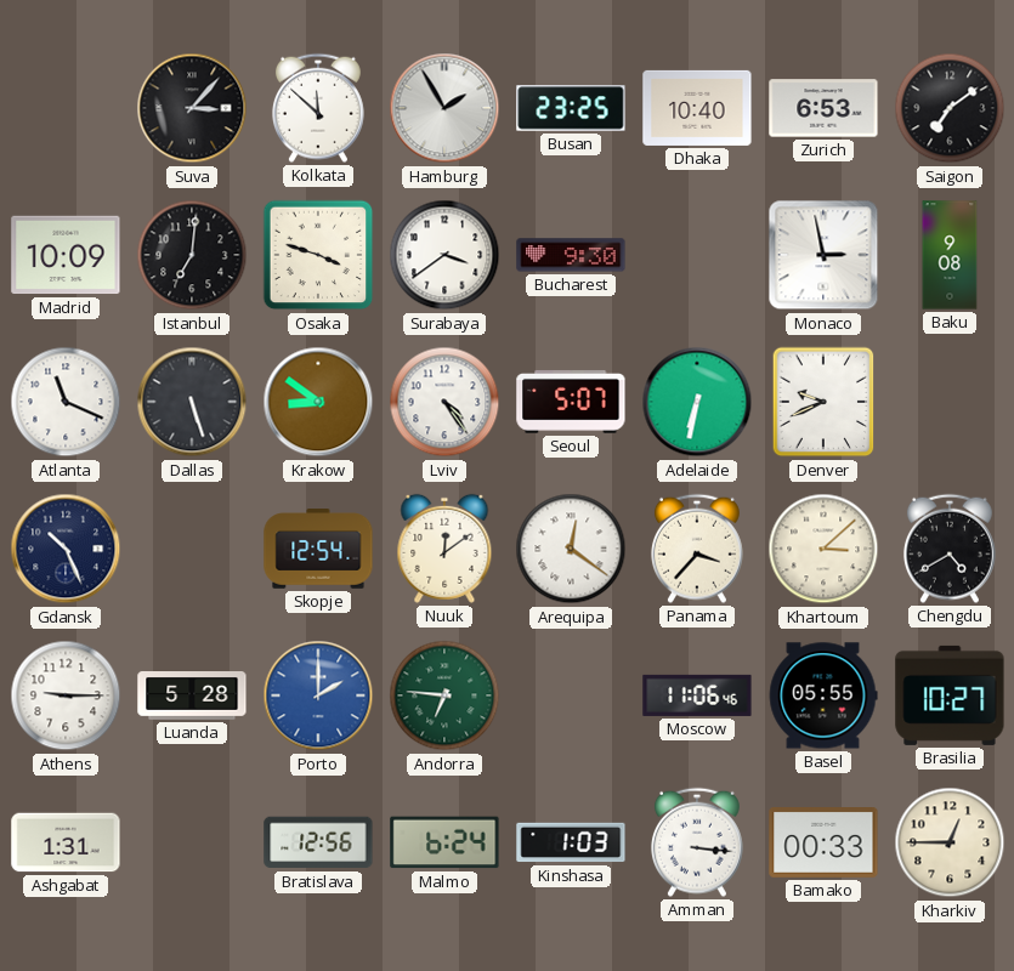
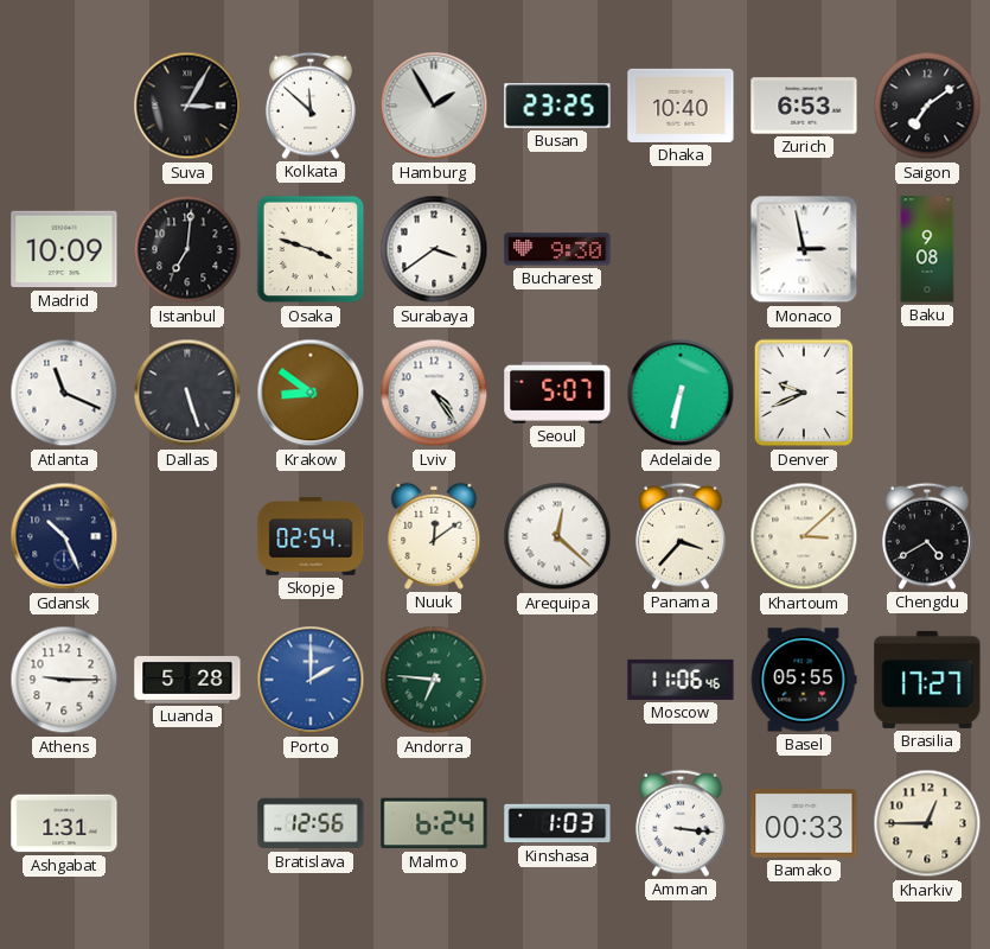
Suva: 3:07 -> 3:05
Skopje: 12:54 -> 02:54
Arequipa: 12:21 -> 12:22
Brasilia: 10:27 -> 17:27
